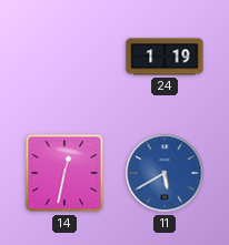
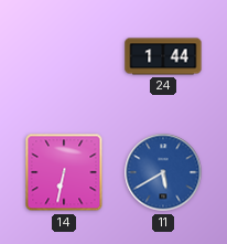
24: 1:19 -> 1:44
14: 12:32 -> 6:32
